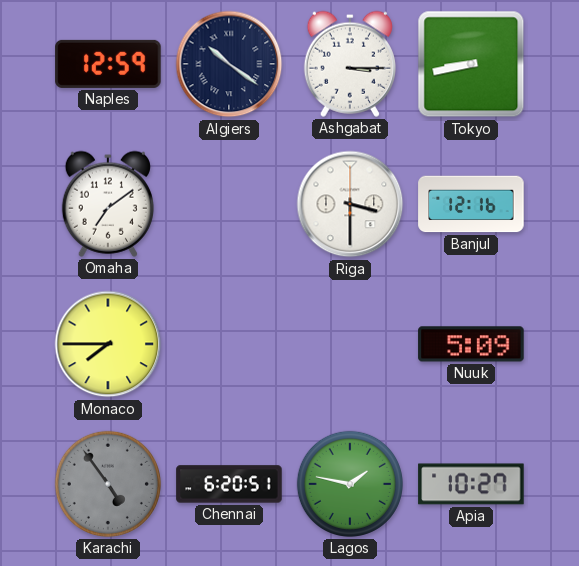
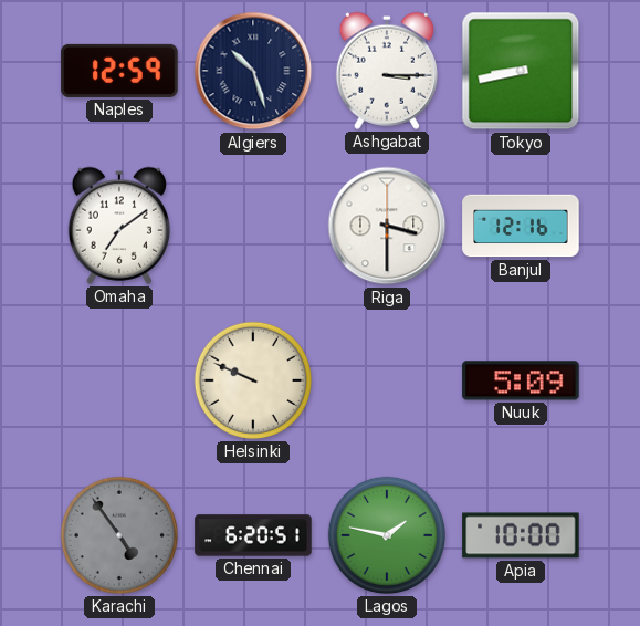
Algiers: 10:21 -> 10:27
Monaco: 7:45 -> none
Helsinki: none -> 9:49
Apia: 10:27 -> 10:00
